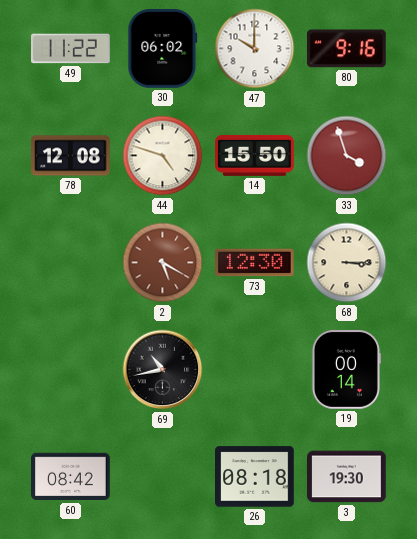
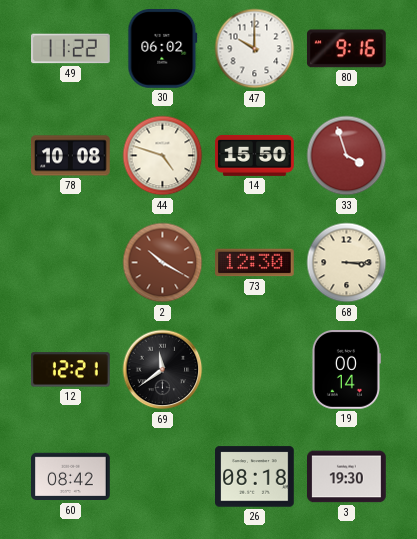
78: 12:08 -> 10:08
2: 5:20 -> 10:20
12: none -> 12:21
69: 10:43 -> 11:39
